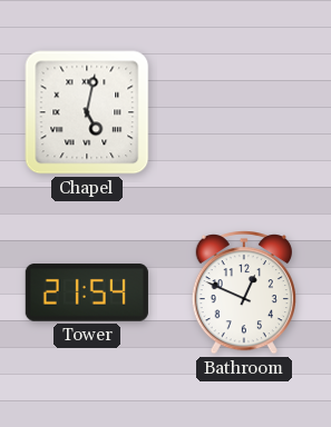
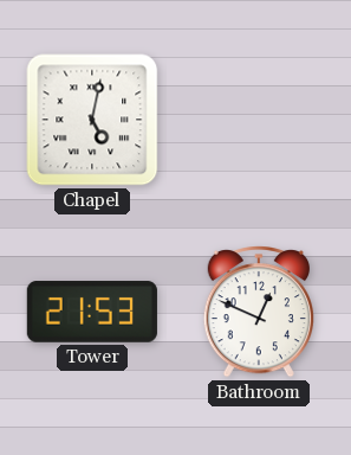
Tower: 21:54 -> 21:53
